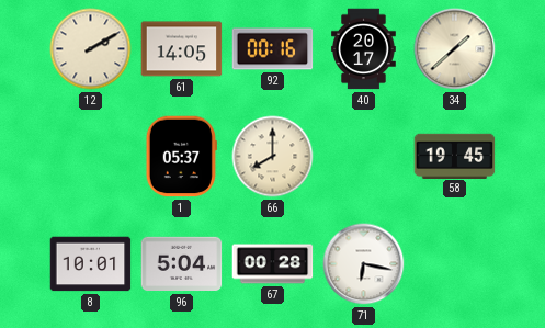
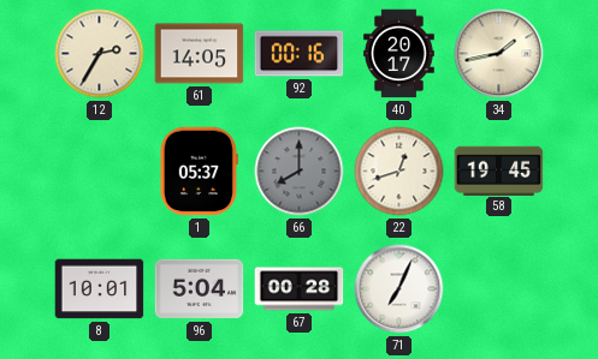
12: 2:10 -> 2:35
34: 1:38 -> 1:43
66 dial: cream -> grey
22: none -> 12:42
71: 6:17 -> 7:04
